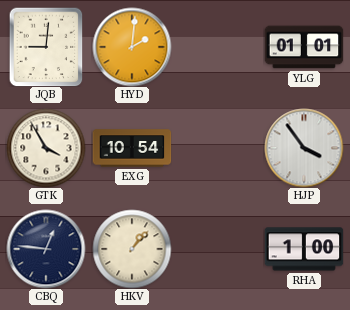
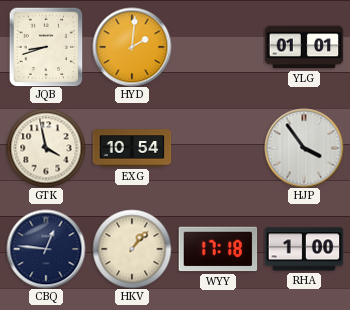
JQB: 9:01 -> 8:42
GTK: 3:55 -> 3:58
WYY: none -> 17:18
